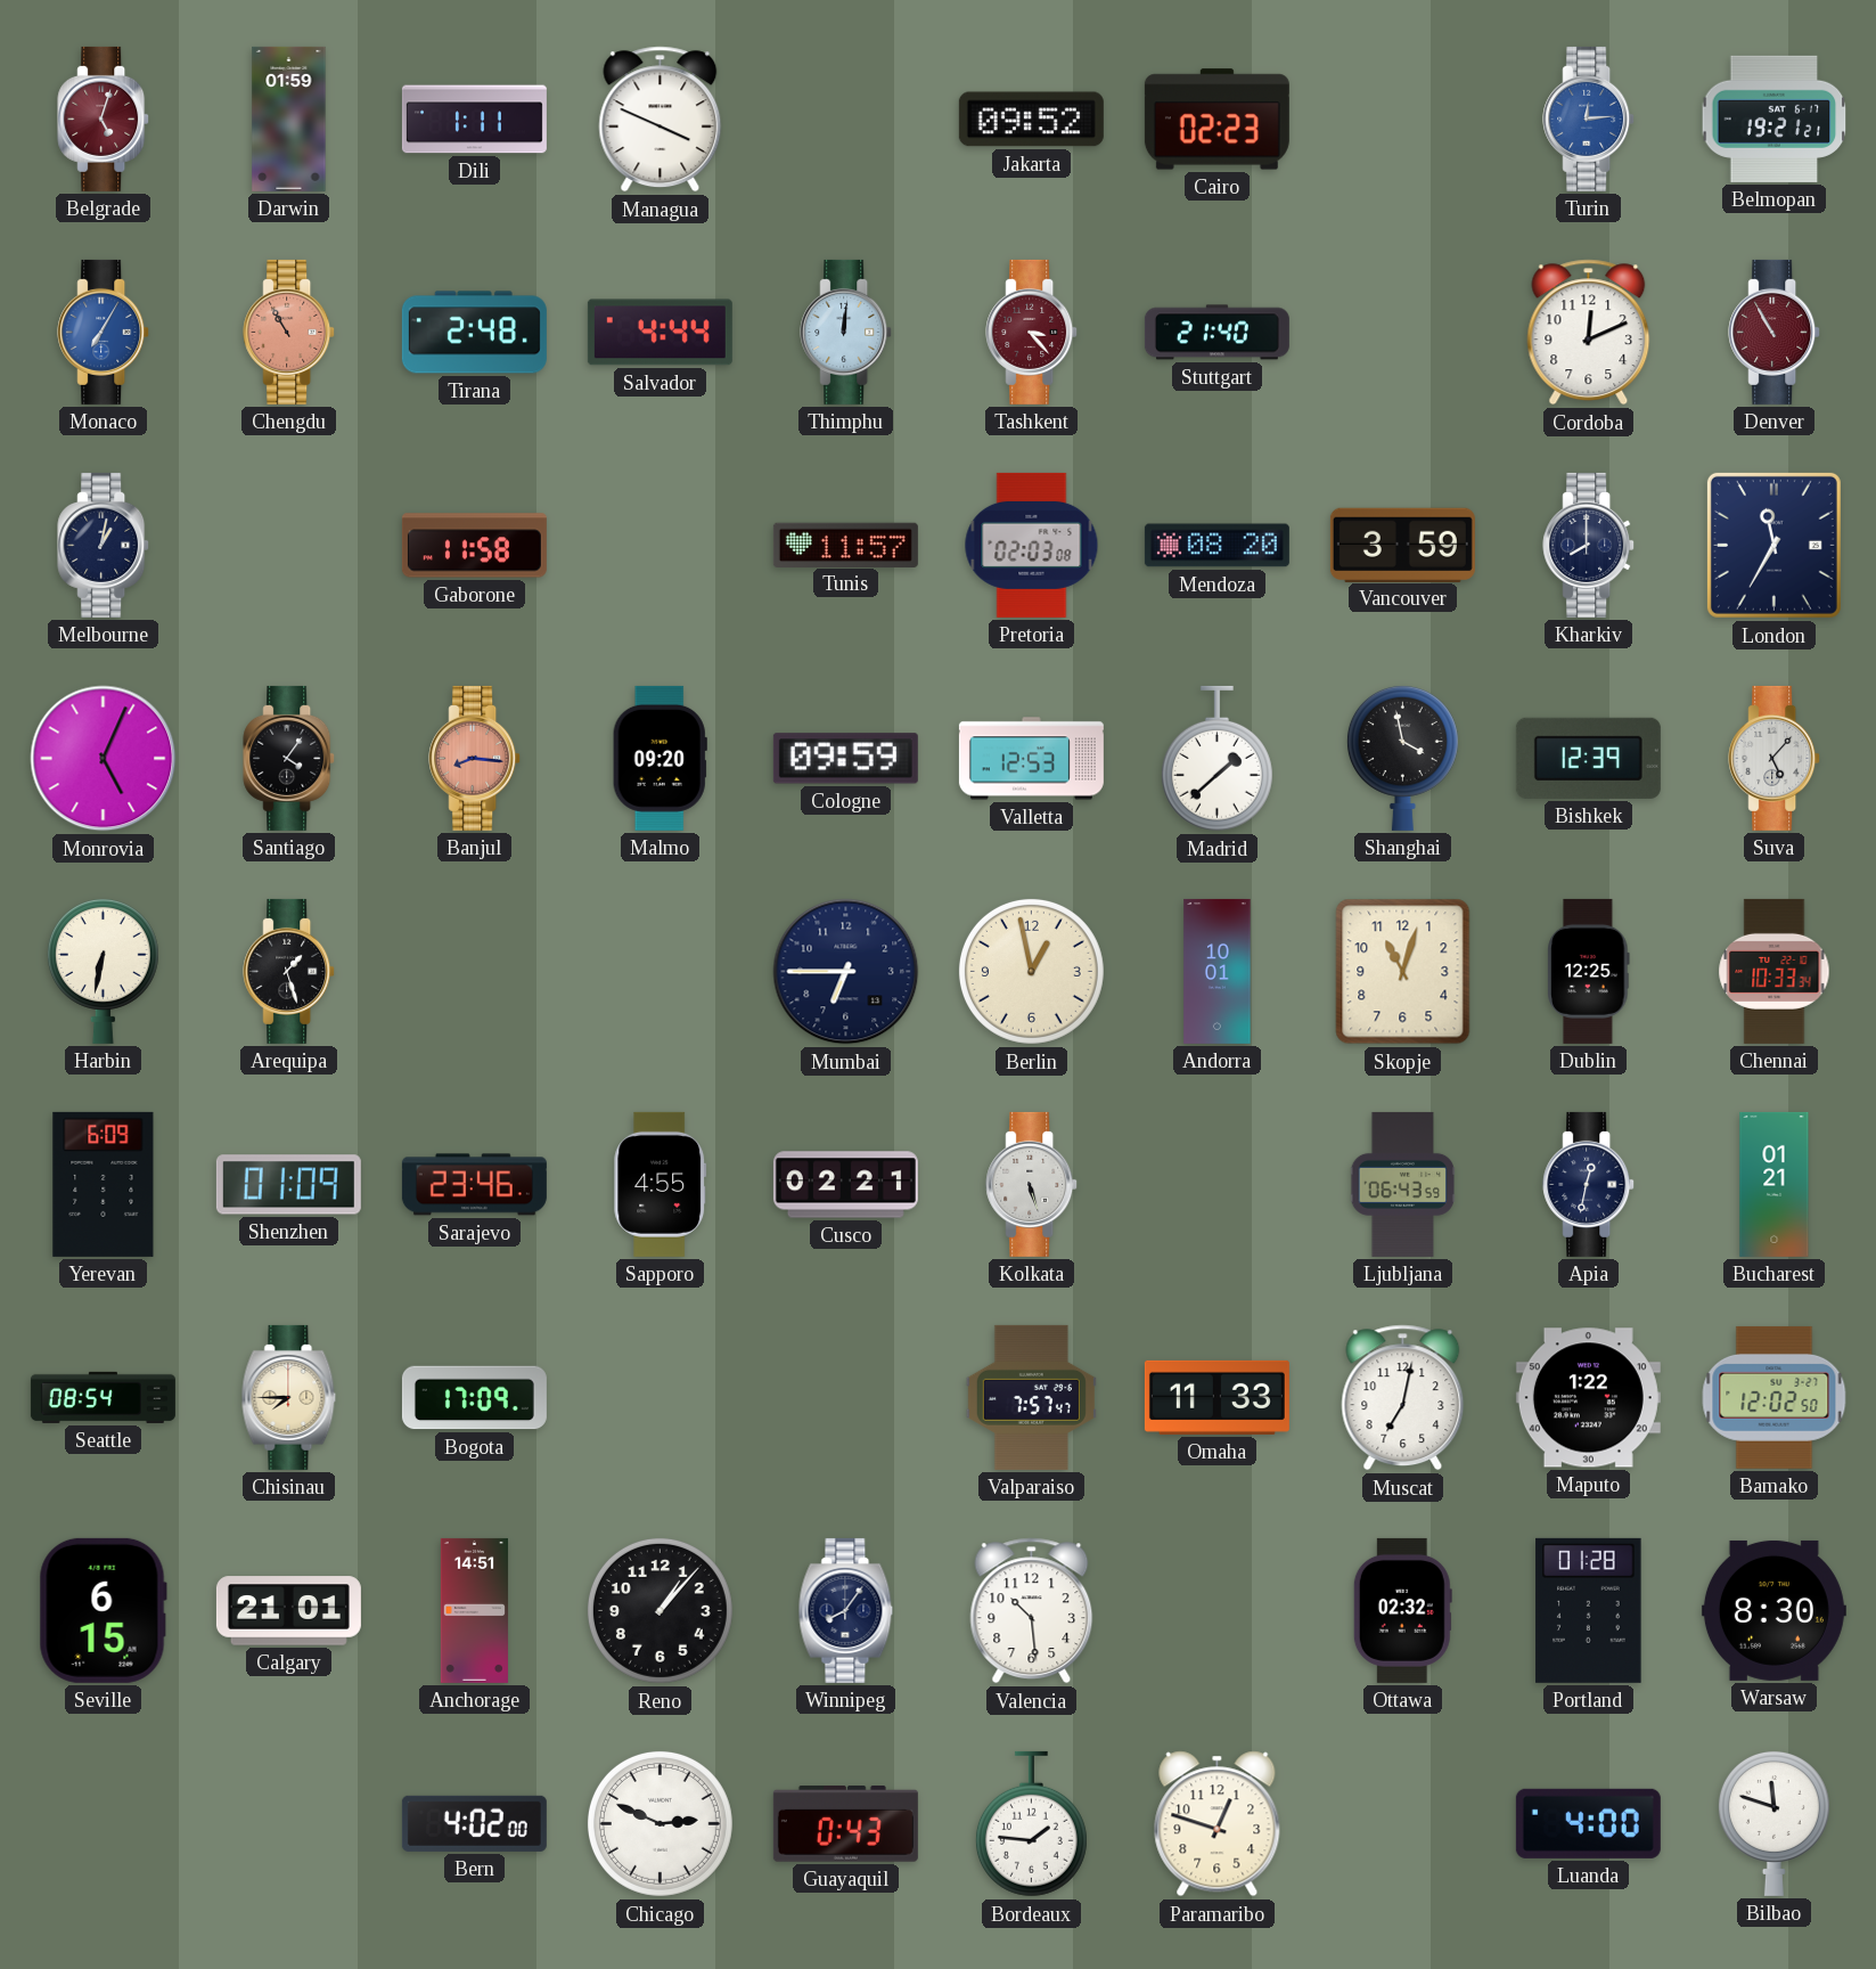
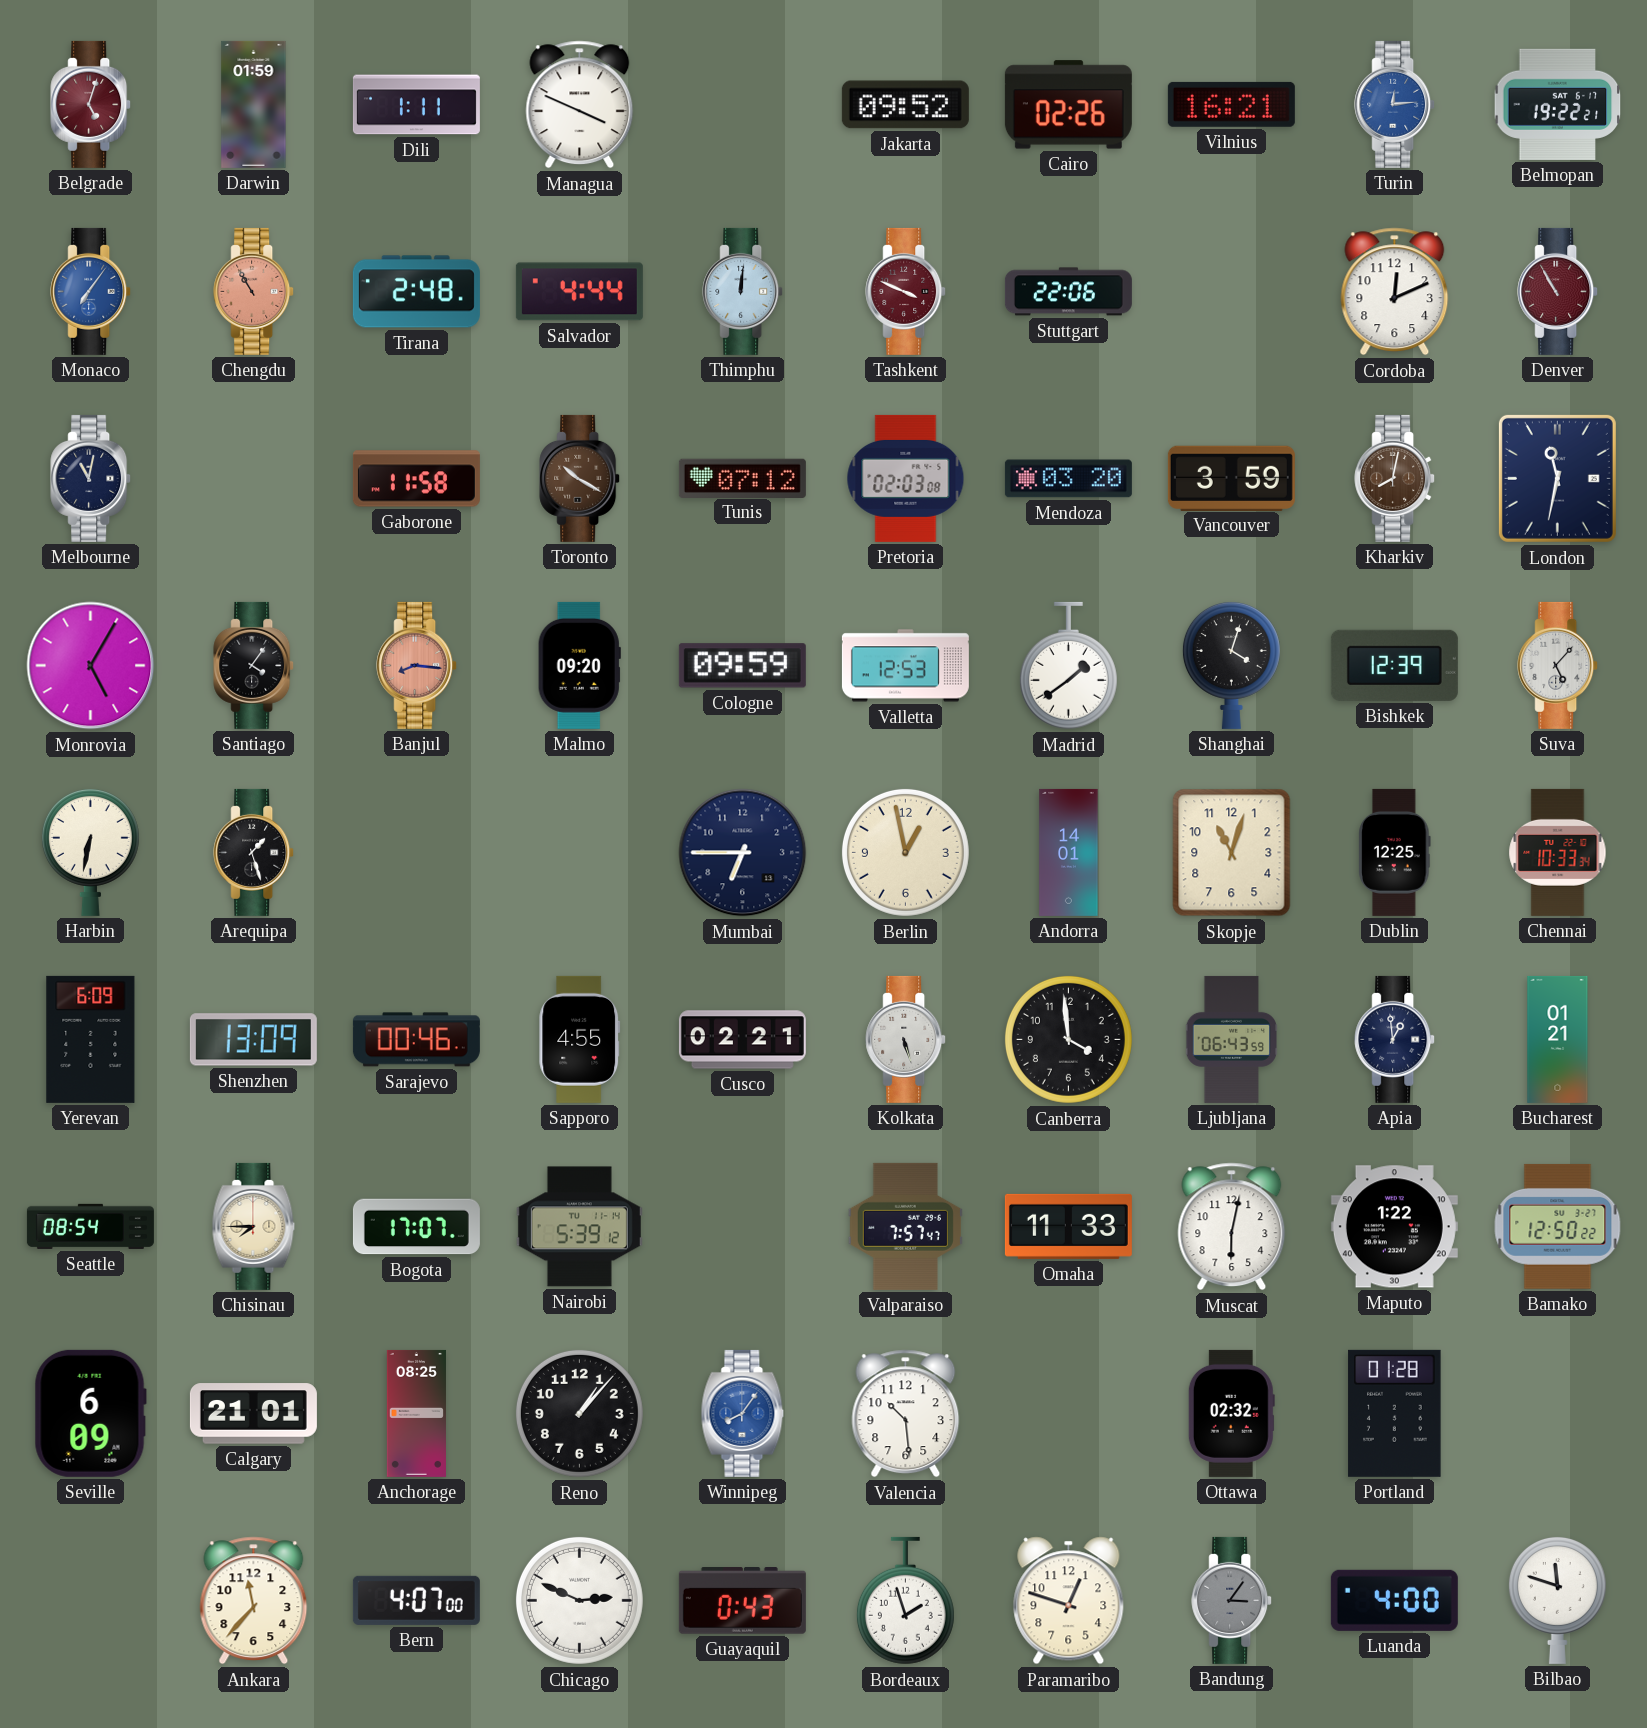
Cairo: 02:23 -> 02:26
Vilnius: none -> 16:21
Belmopan: 19:21 -> 19:22
Monaco: 7:05 -> 7:06
Tashkent: 3:23 -> 3:49
Stuttgart: 21:40 -> 22:06
Melbourne: 1:02 -> 11:02
Toronto: none -> 10:20
Tunis: 11:57 -> 07:12
Mendoza: 08:20 -> 03:20
Kharkiv: 8:00 -> 8:02
Kharkiv dial: navy -> brown
London: 11:35 -> 11:32
Monrovia: 5:04 -> 5:05
Madrid: 1:38 -> 1:39
Shanghai: 3:58 -> 4:03
Andorra: 10:01 -> 14:01
Shenzhen: 01:09 -> 13:09
Sarajevo: 23:46 -> 00:46
Canberra: none -> 3:59
Apia: 12:32 -> 12:59
Bogota: 17:09 -> 17:07
Nairobi: none -> 5:39
Muscat: 7:02 -> 6:02
Bamako: 12:02 -> 12:50
Seville: 6:15 -> 6:09
Anchorage: 14:51 -> 08:25
Winnipeg dial: navy -> blue
Warsaw: 8:30 -> none
Ankara: none -> 11:37
Bern: 4:02 -> 4:07
Bordeaux: 1:46 -> 1:57
Bandung: none -> 3:06
